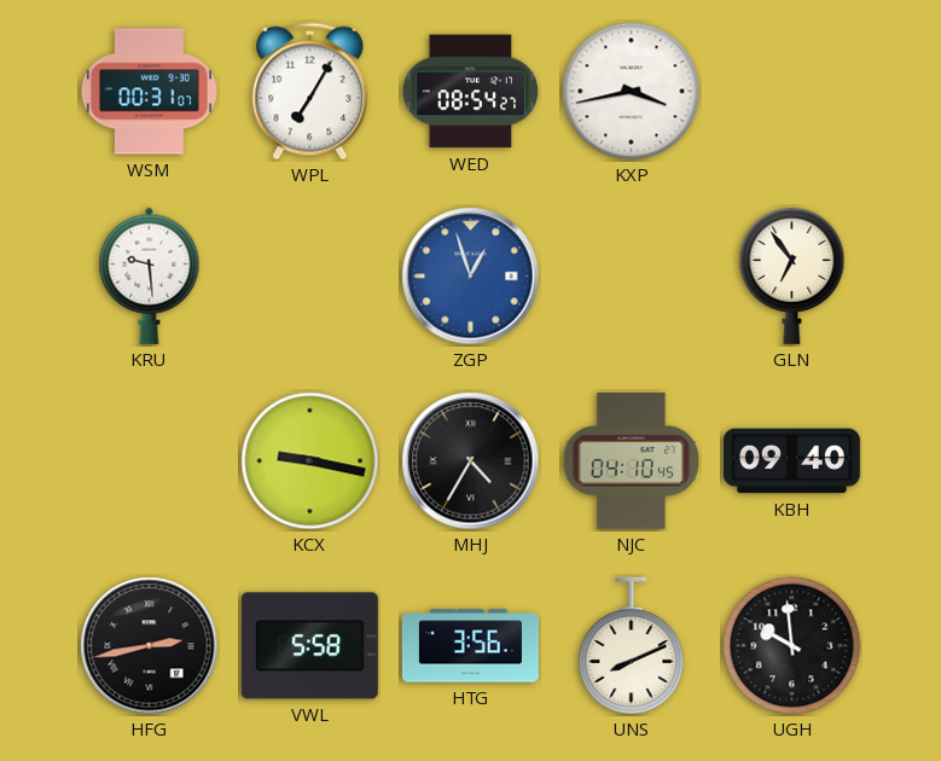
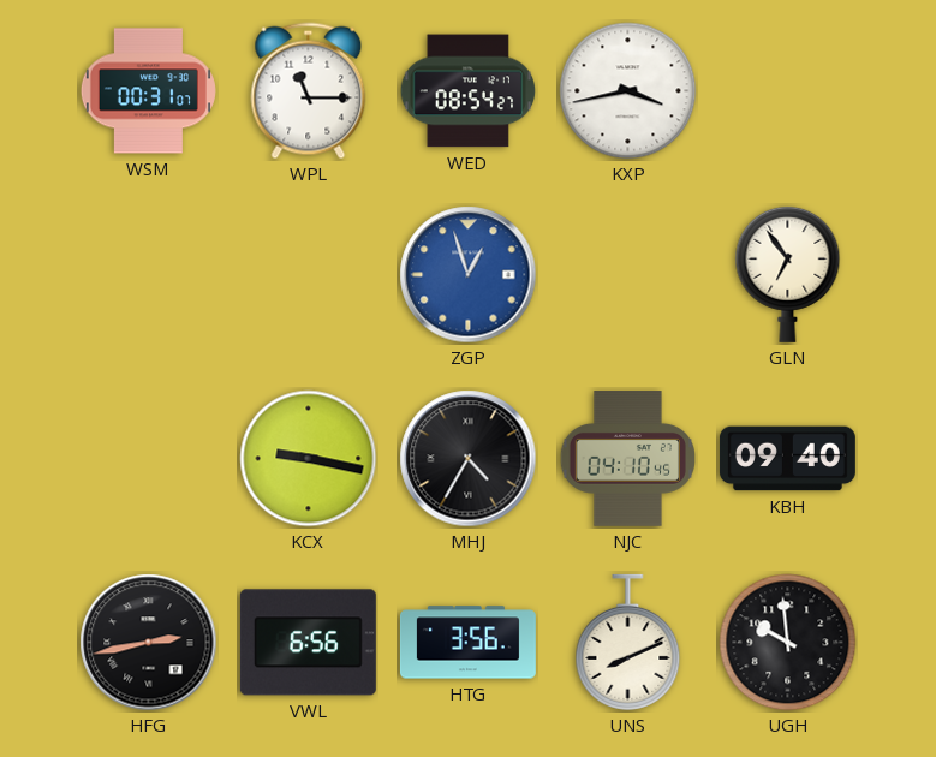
WPL: 7:05 -> 11:15
KRU: 9:29 -> none
VWL: 5:58 -> 6:56
